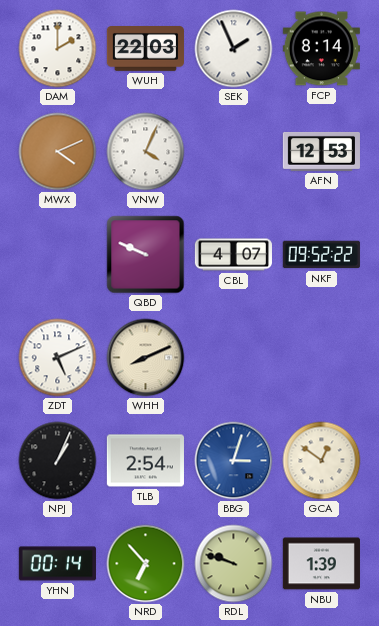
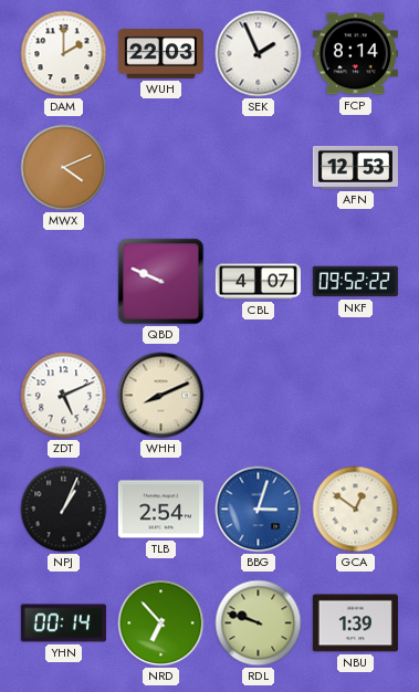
VNW: 4:04 -> none
